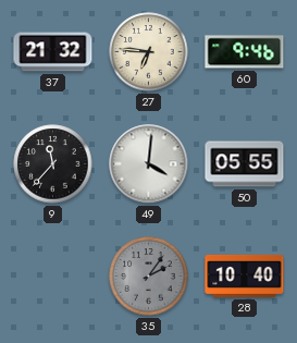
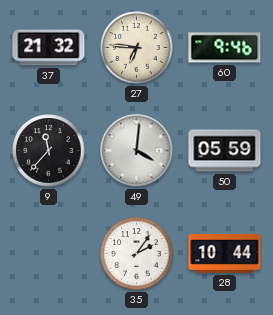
50: 05:55 -> 05:59
35 dial: grey -> white
28: 10:40 -> 10:44
